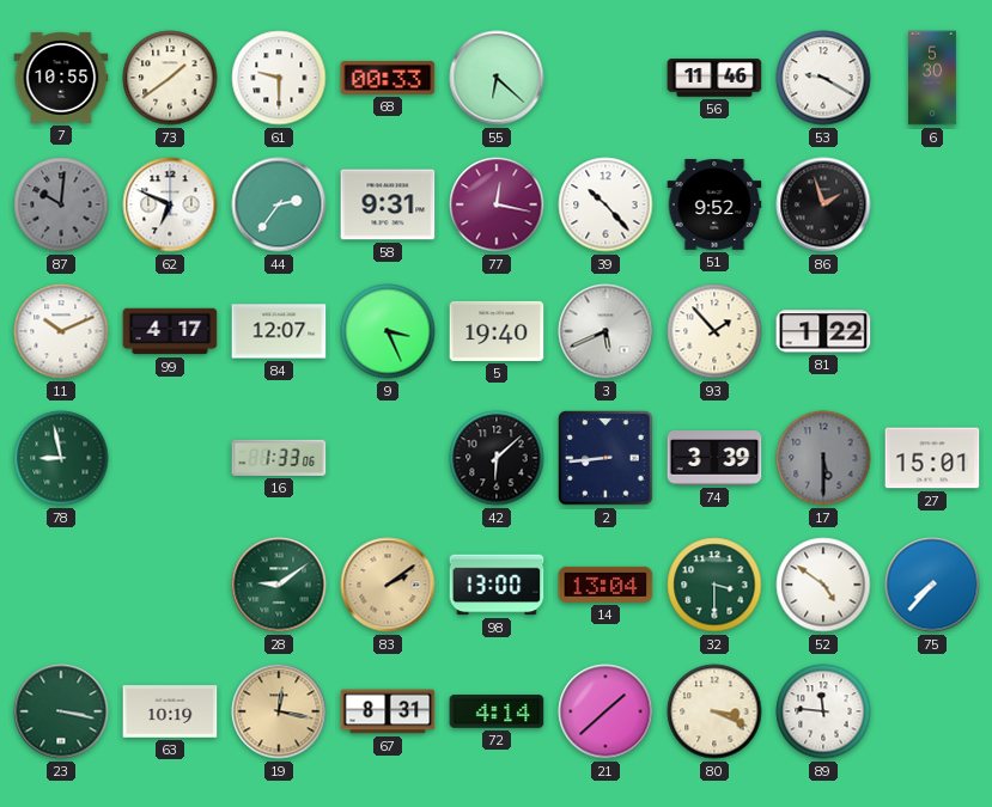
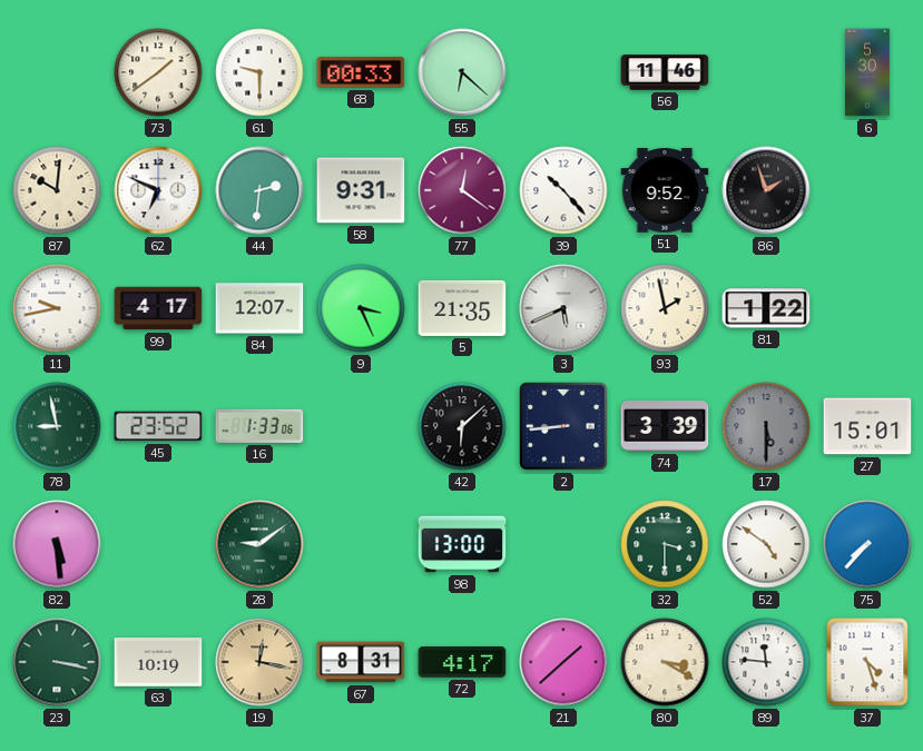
7: 10:55 -> none
53: 9:20 -> none
87 dial: grey -> cream
44: 2:36 -> 2:31
77: 12:17 -> 12:21
11: 10:11 -> 9:43
5: 19:40 -> 21:35
93: 1:53 -> 1:58
45: none -> 23:52
82: none -> 5:29
83: 2:09 -> none
14: 13:04 -> none
72: 4:14 -> 4:17
80: 3:19 -> 3:20
37: none -> 4:27
